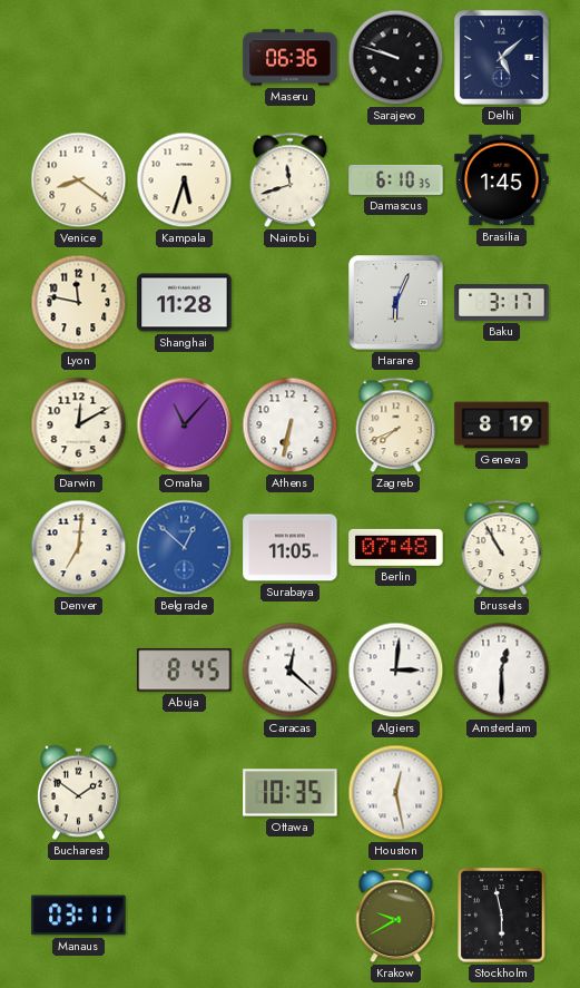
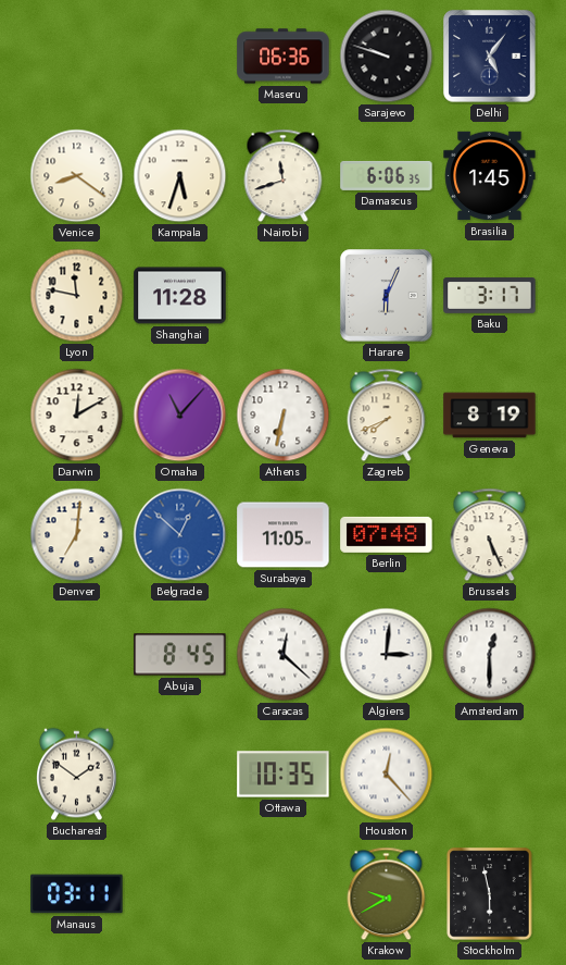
Delhi: 5:08 -> 5:06
Damascus: 6:10 -> 6:06
Brussels: 10:55 -> 5:26
Houston: 12:28 -> 12:23
